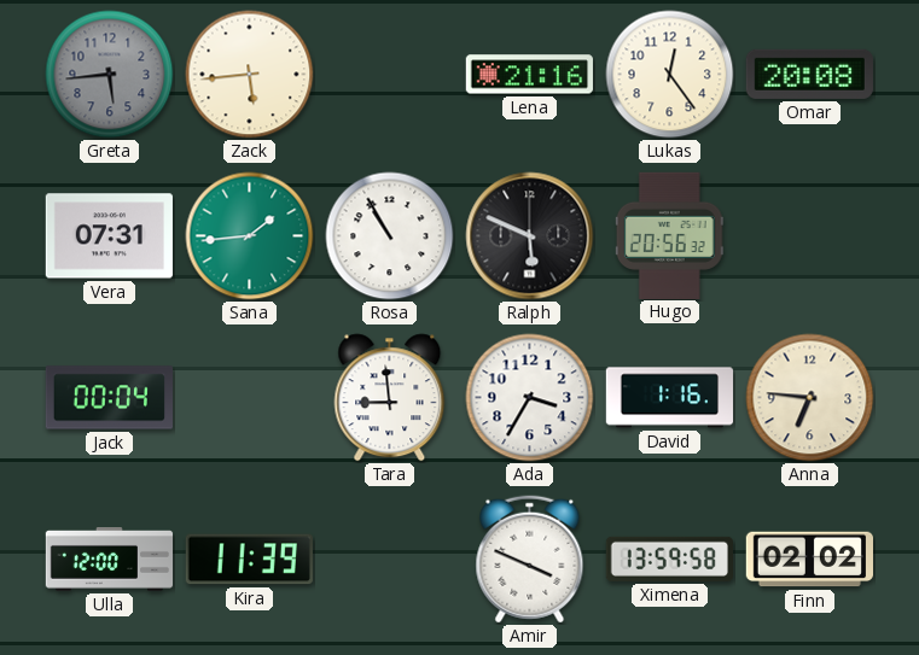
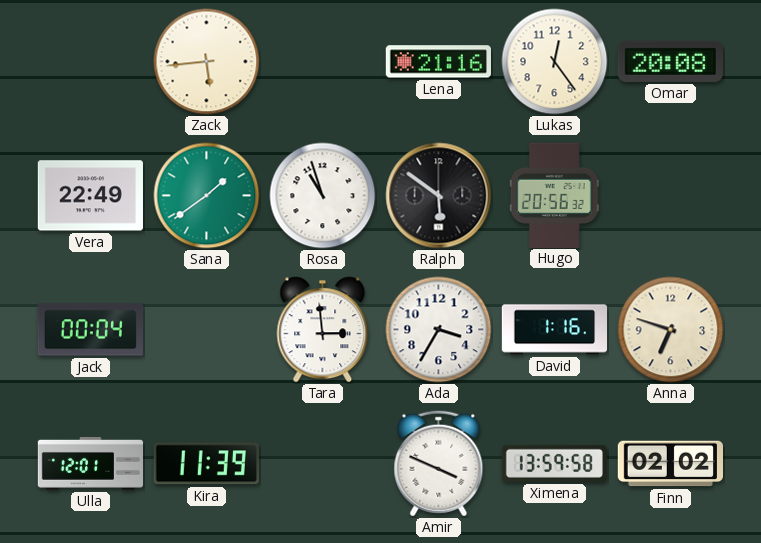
Greta: 5:44 -> none
Vera: 07:31 -> 22:49
Sana: 1:44 -> 1:39
Rosa: 10:55 -> 10:57
Ralph: 5:49 -> 5:51
Tara: 8:59 -> 2:59
Anna: 6:46 -> 6:48
Ulla: 12:00 -> 12:01
